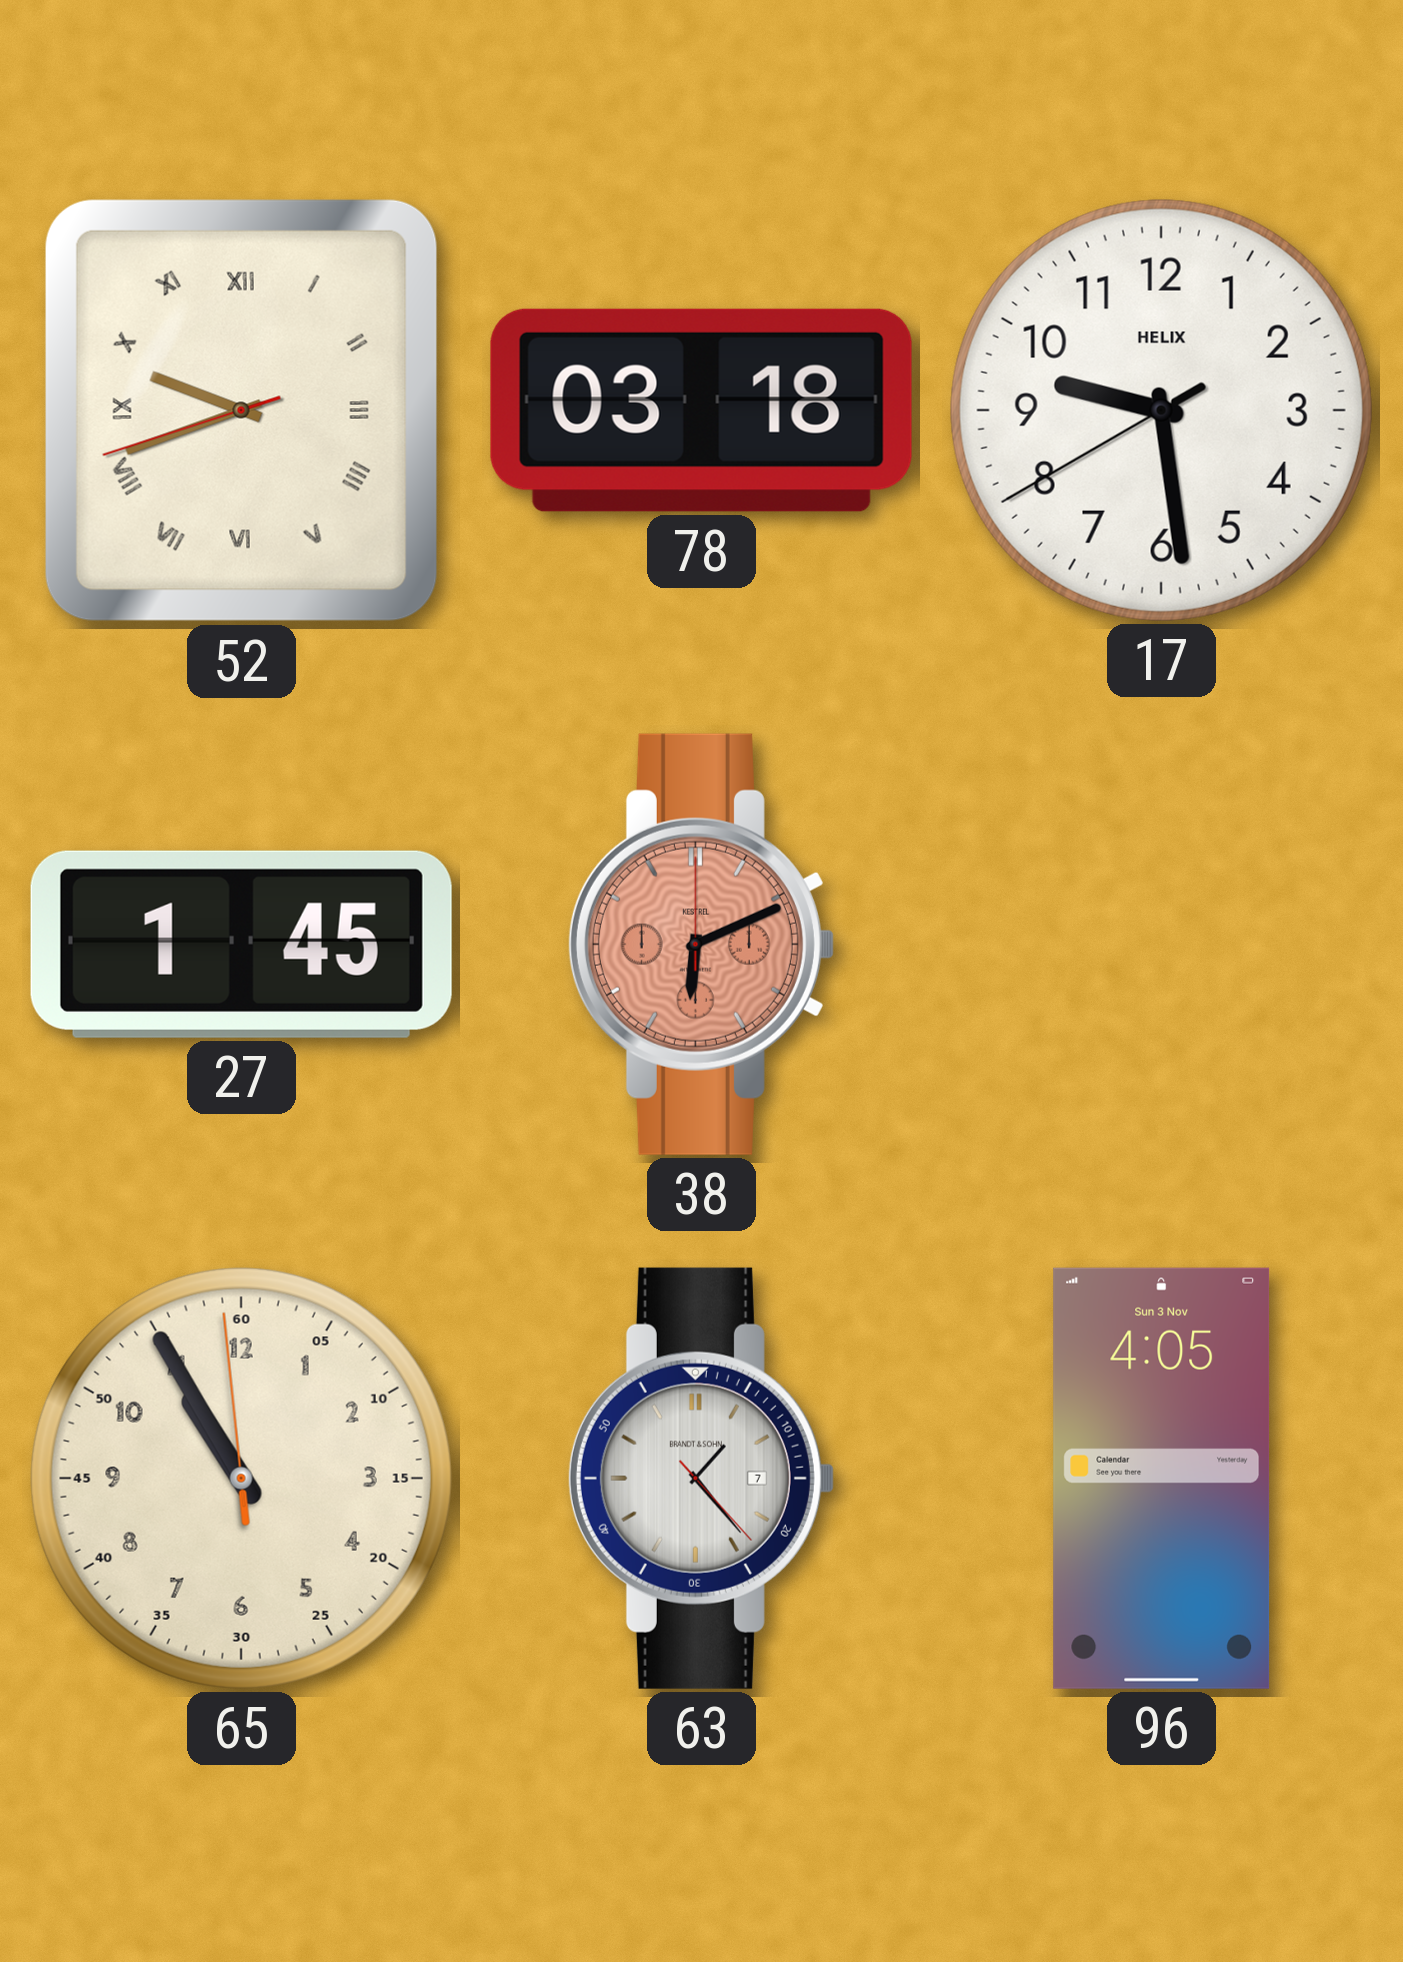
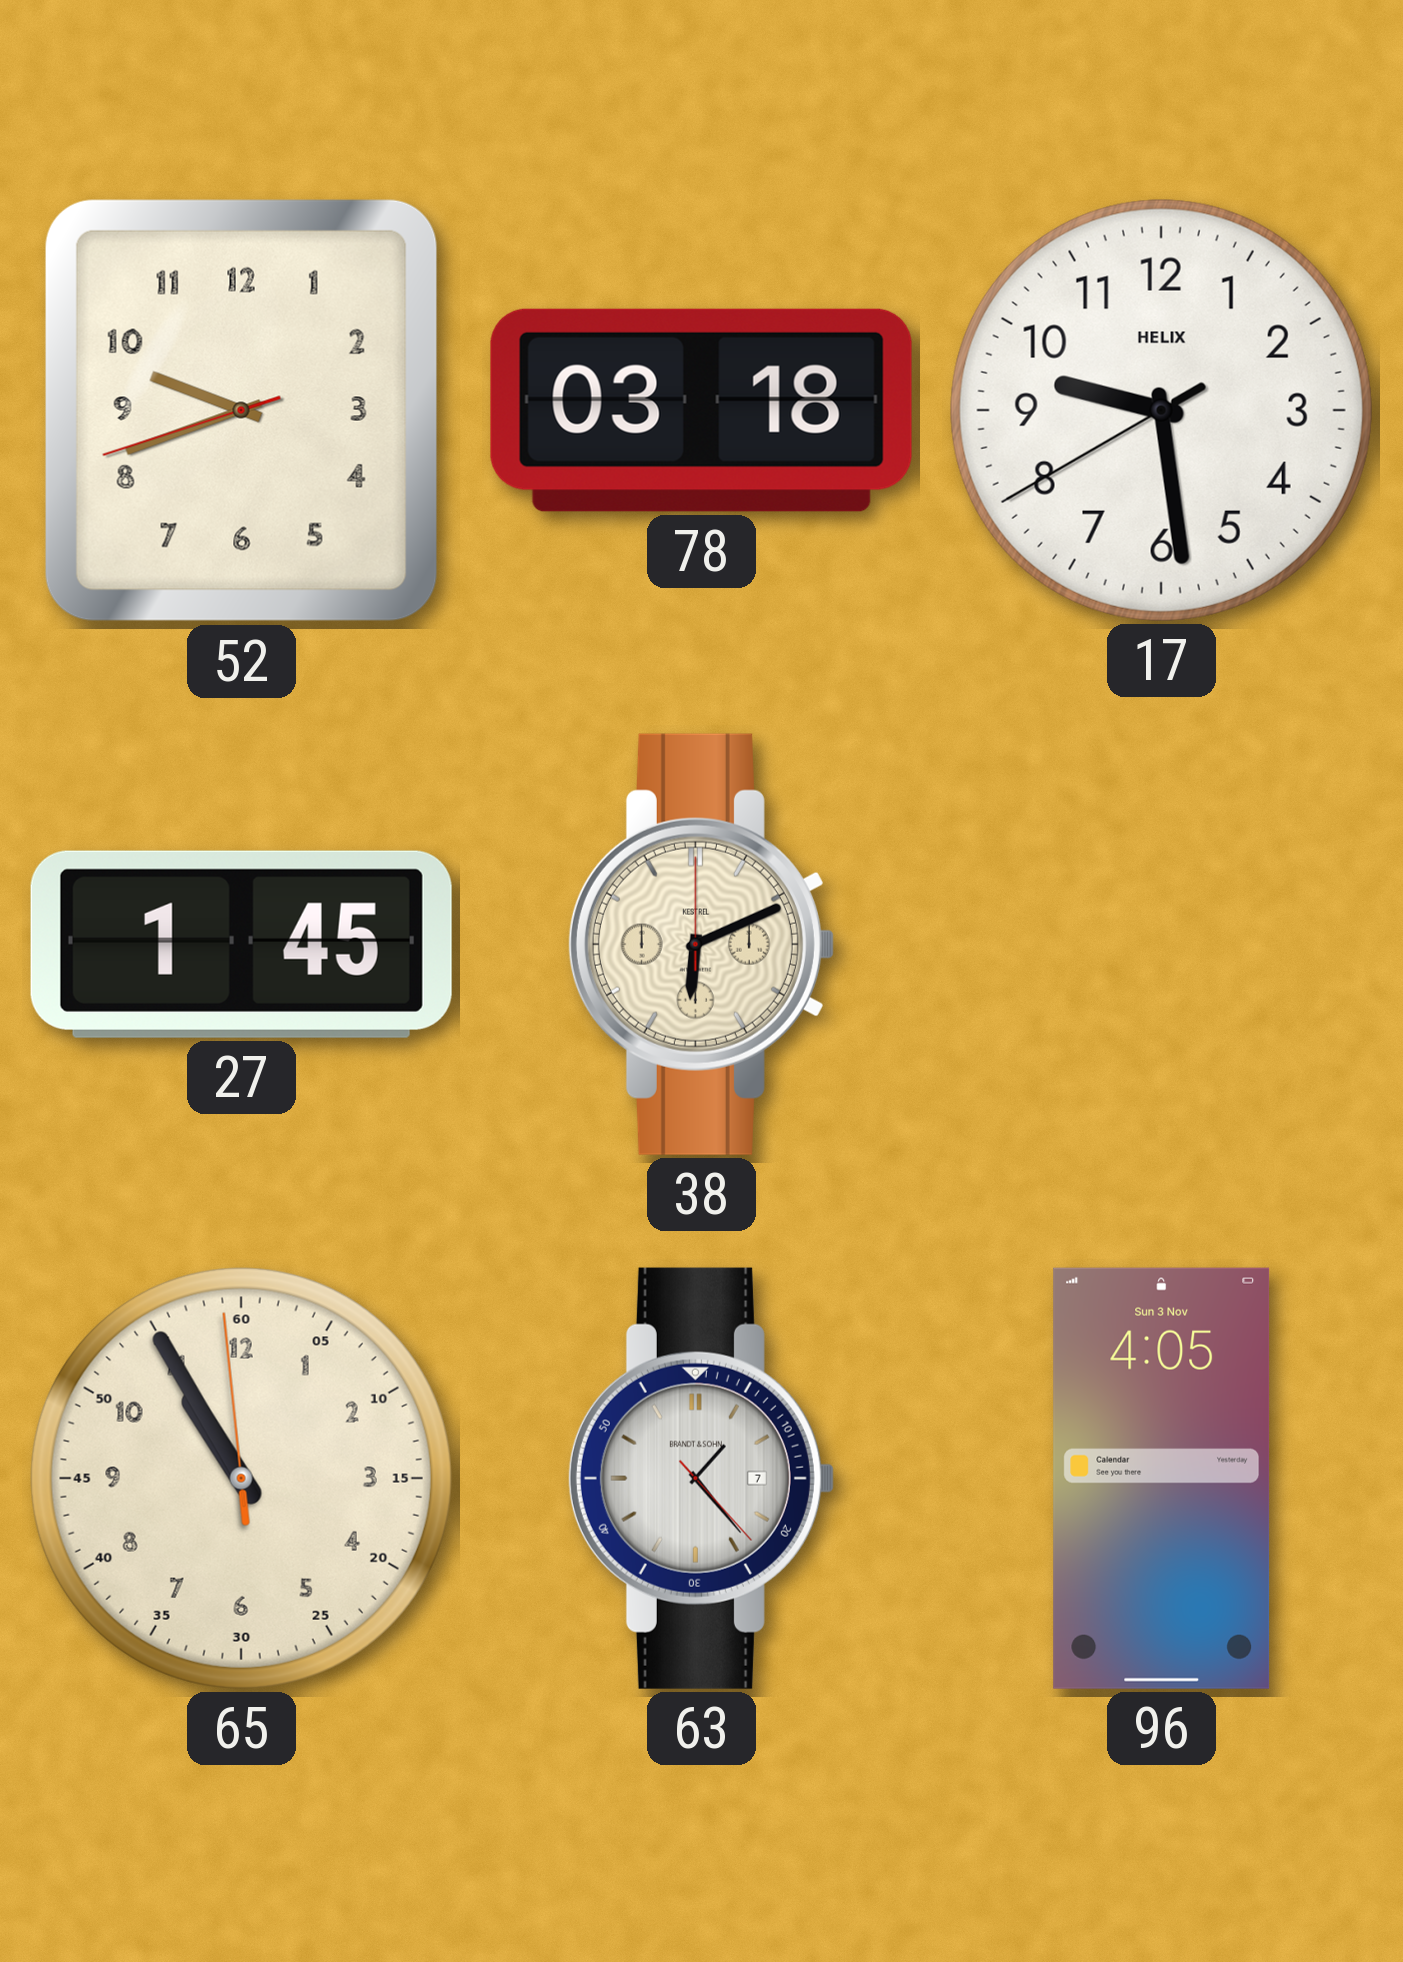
52 numerals: Roman -> Arabic
38 dial: salmon -> cream
